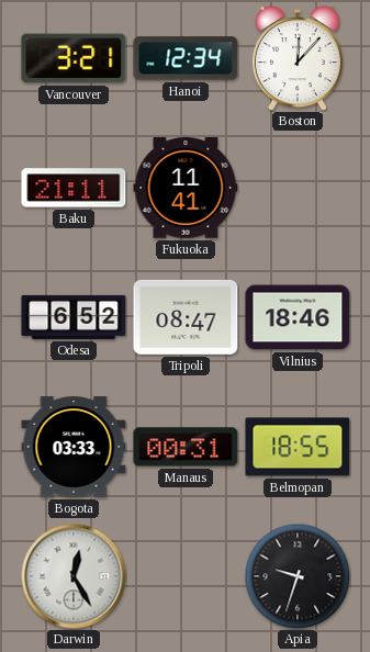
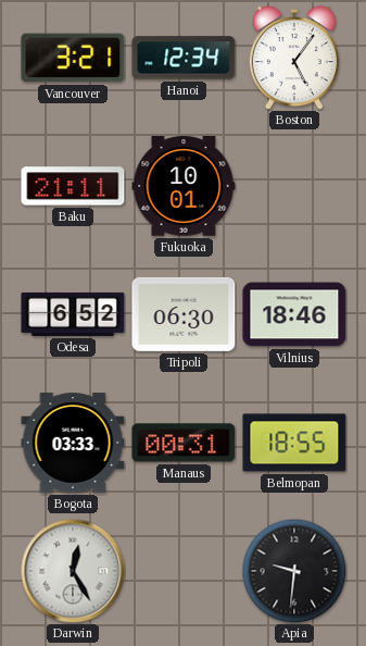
Boston: 12:07 -> 5:06
Fukuoka: 11:41 -> 10:01
Tripoli: 08:47 -> 06:30
Apia: 9:33 -> 9:31
